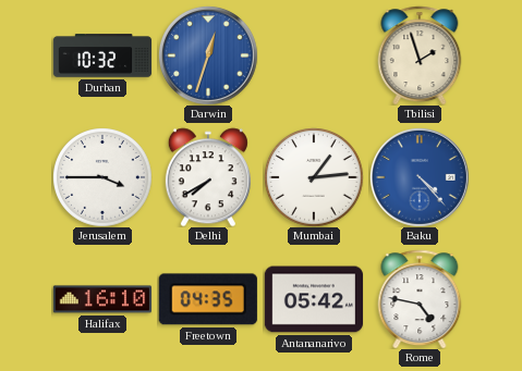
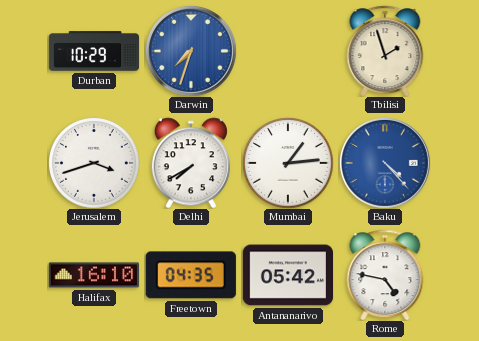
Durban: 10:32 -> 10:29
Darwin: 12:33 -> 7:33
Jerusalem: 3:45 -> 3:42
